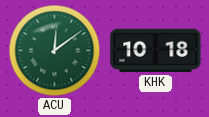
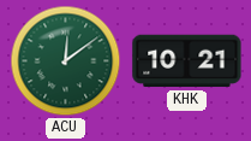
KHK: 10:18 -> 10:21
